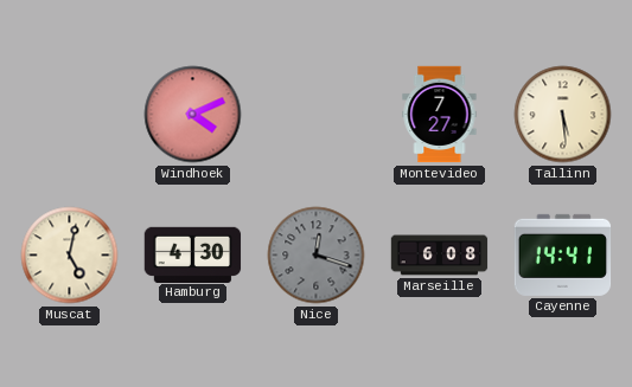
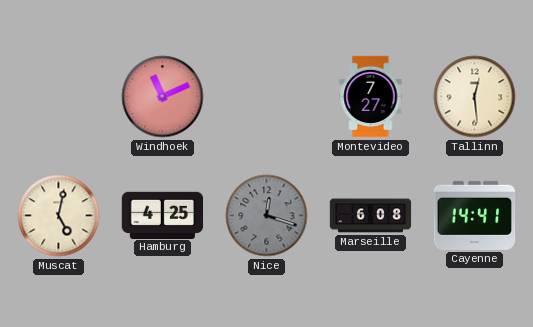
Windhoek: 4:11 -> 11:11
Tallinn: 5:29 -> 12:29
Hamburg: 4:30 -> 4:25
